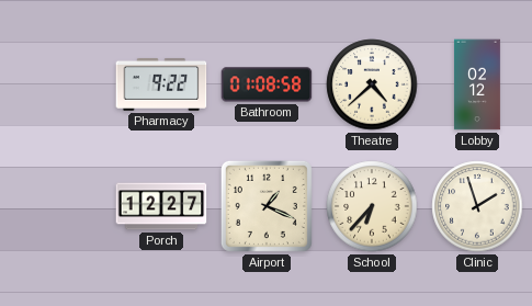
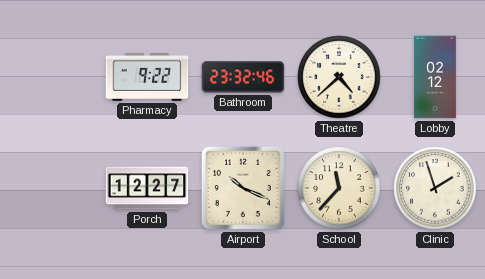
Bathroom: 01:08 -> 23:32
Airport: 1:19 -> 10:19
School: 6:37 -> 11:37
